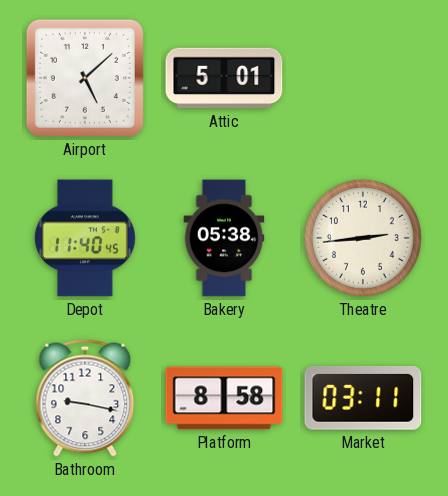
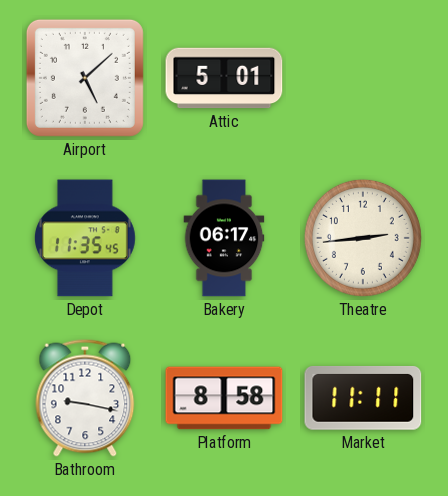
Depot: 11:40 -> 11:35
Bakery: 05:38 -> 06:17
Market: 03:11 -> 11:11
